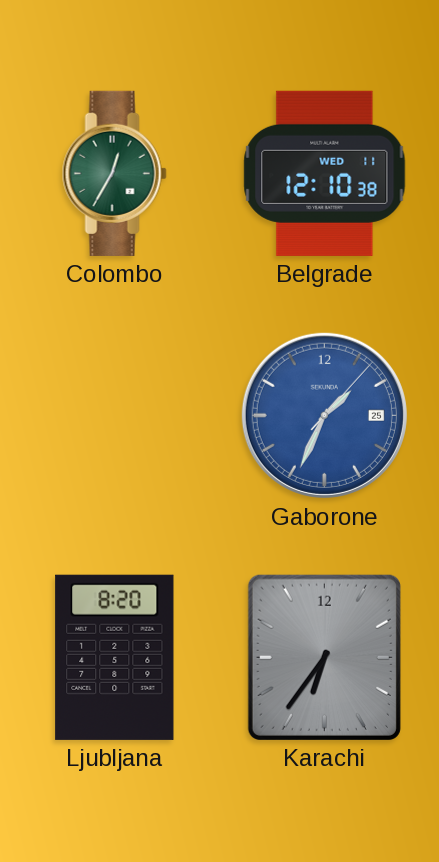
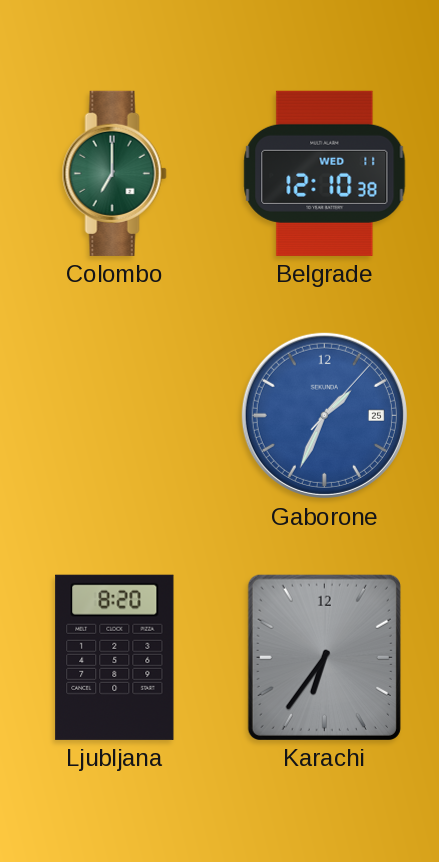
Colombo: 12:35 -> 7:00
